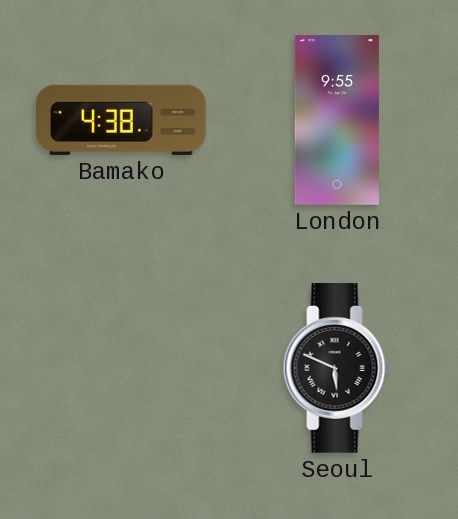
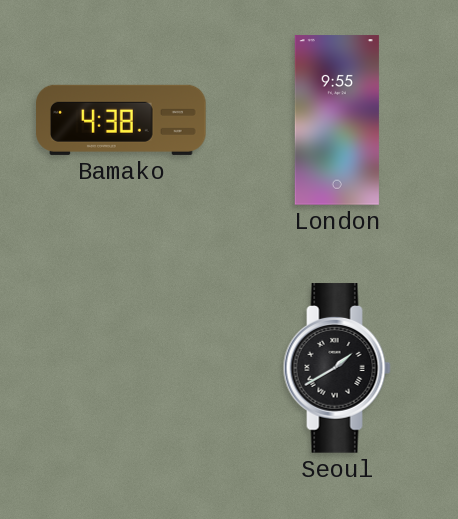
Seoul: 5:49 -> 1:40
